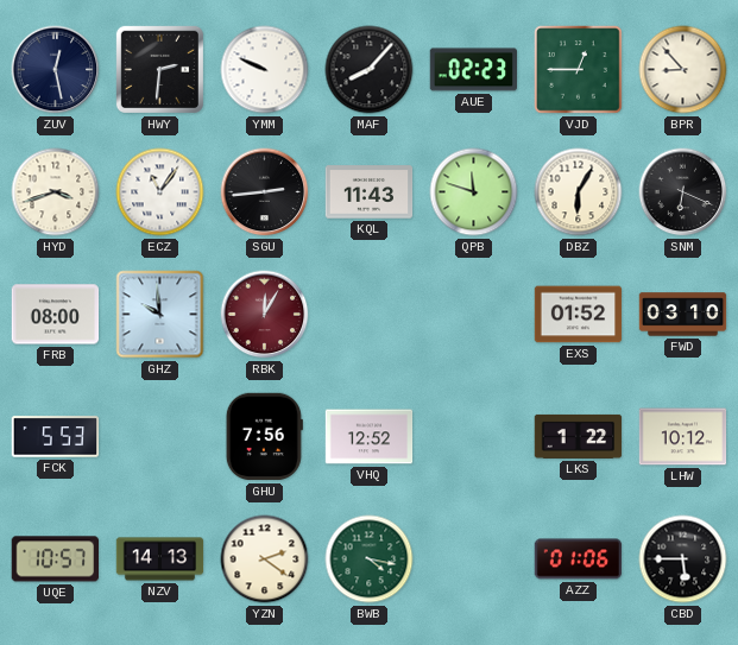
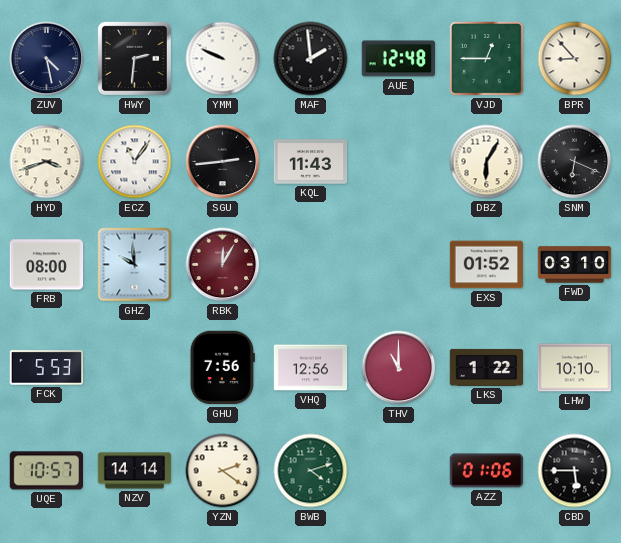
ZUV: 12:28 -> 4:28
MAF: 8:07 -> 1:59
AUE: 02:23 -> 12:48
QPB: 11:48 -> none
VHQ: 12:52 -> 12:56
THV: none -> 11:00
LHW: 10:12 -> 10:10
NZV: 14:13 -> 14:14
BWB: 4:17 -> 4:12
